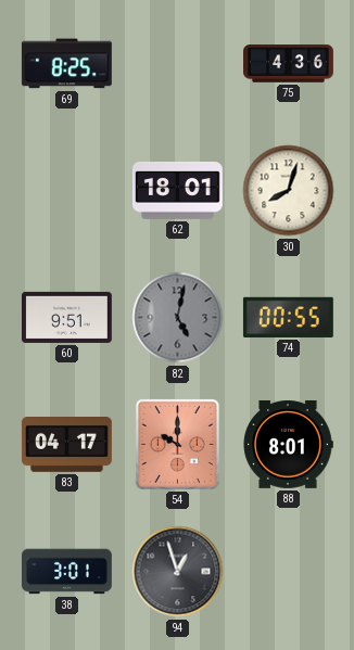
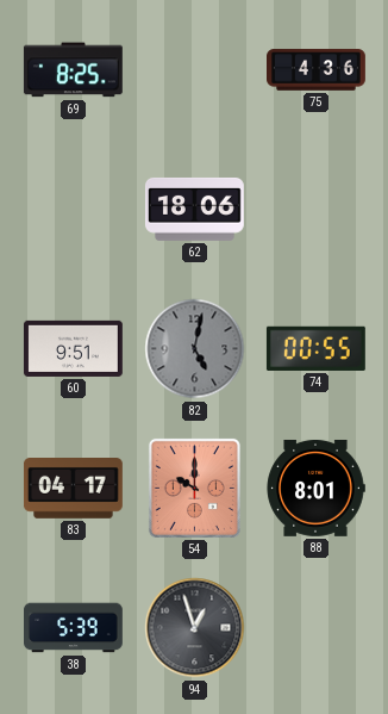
62: 18:01 -> 18:06
30: 8:03 -> none
38: 3:01 -> 5:39
